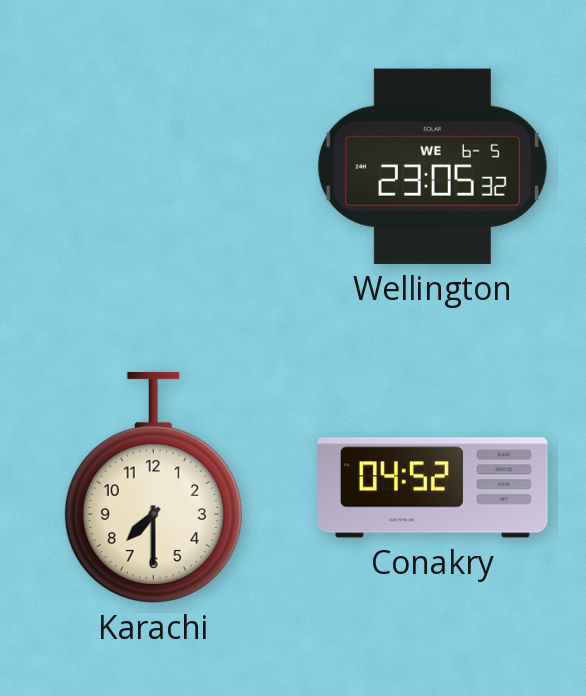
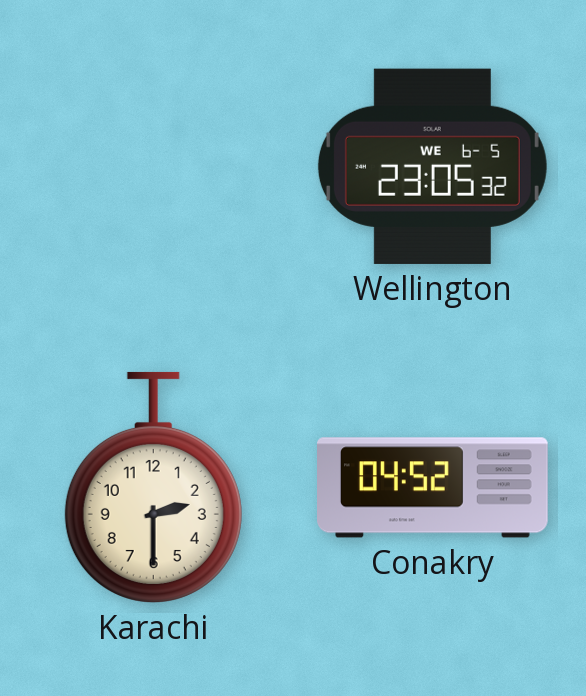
Karachi: 7:30 -> 2:30
